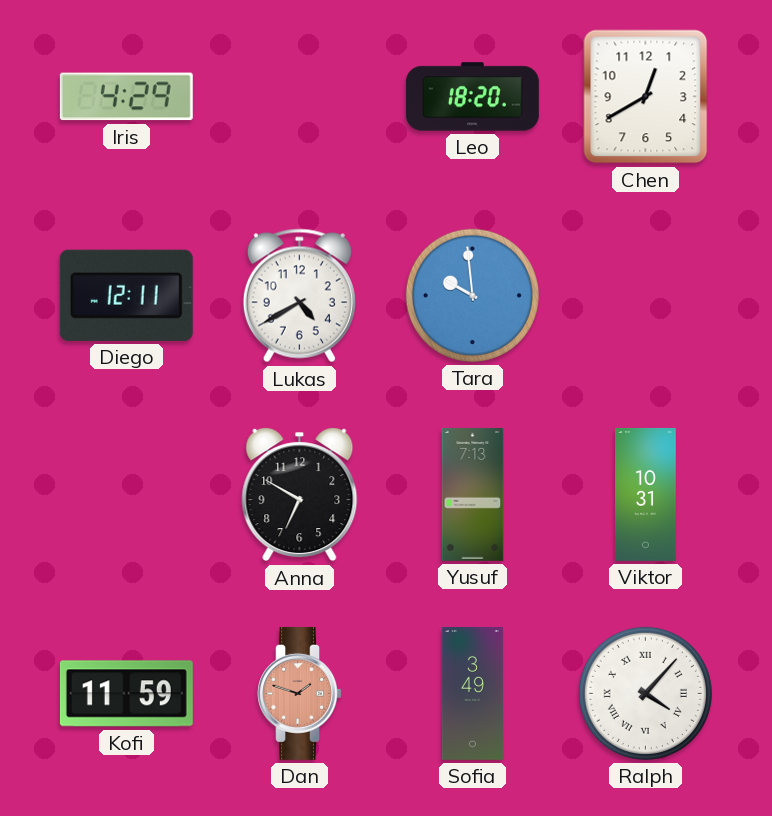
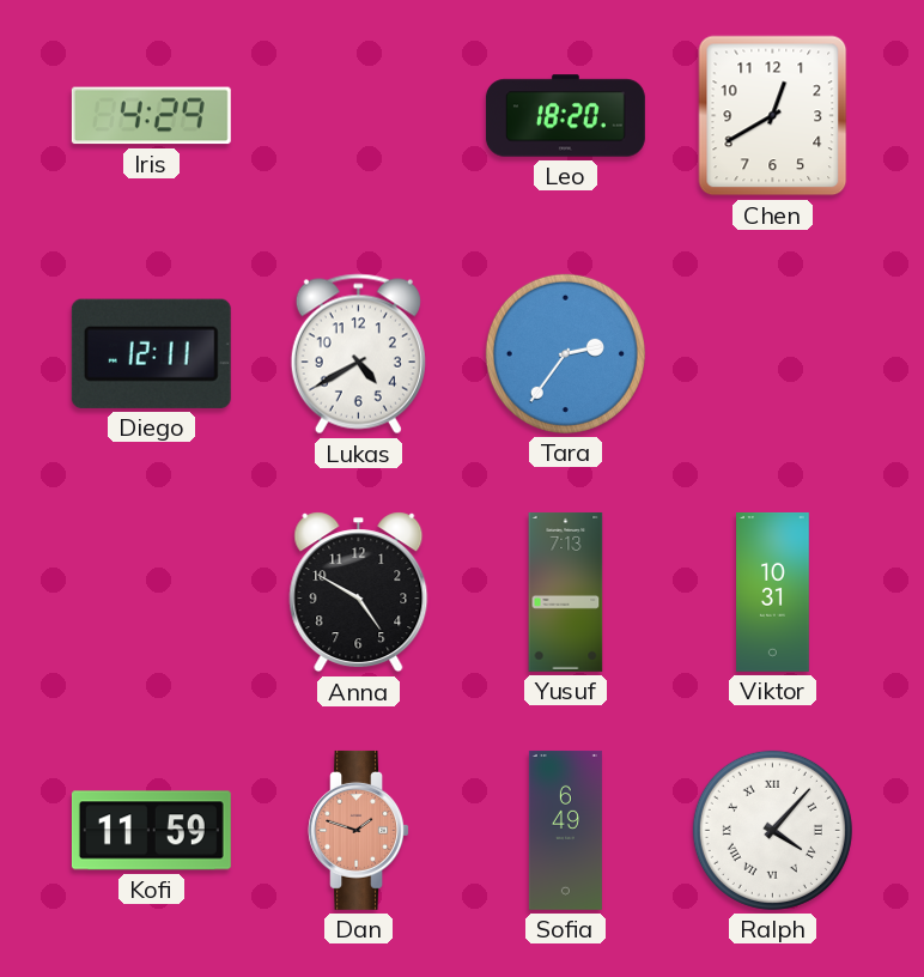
Tara: 9:59 -> 2:36
Anna: 6:50 -> 4:50
Sofia: 3:49 -> 6:49
